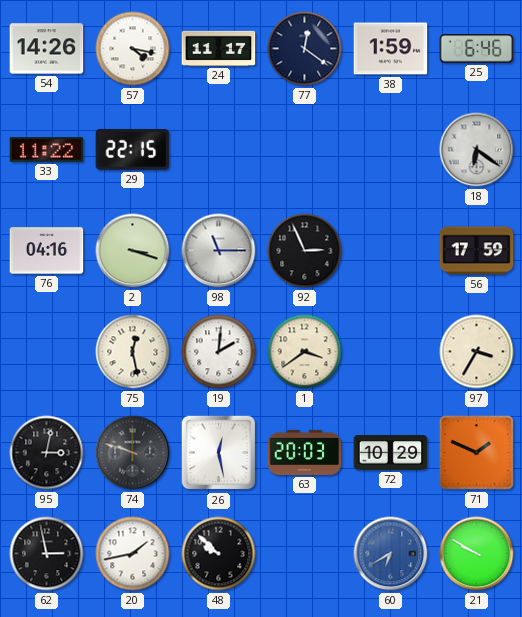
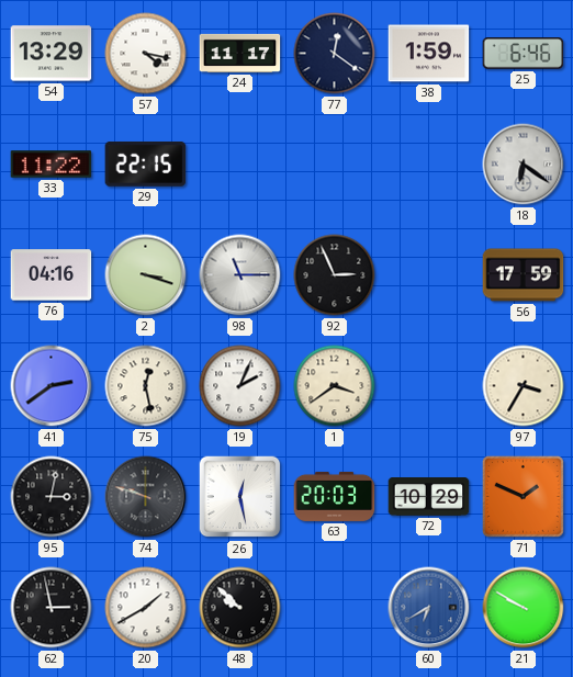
54: 14:26 -> 13:29
41: none -> 2:39
19: 2:01 -> 2:04
20: 1:43 -> 1:40
